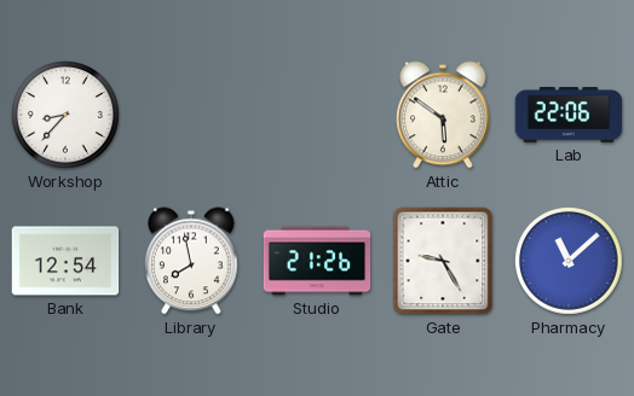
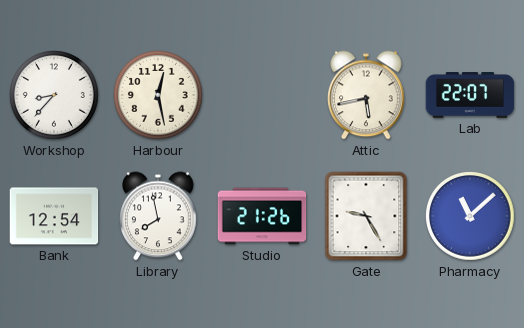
Harbour: none -> 12:28
Attic: 5:51 -> 5:43
Lab: 22:06 -> 22:07
